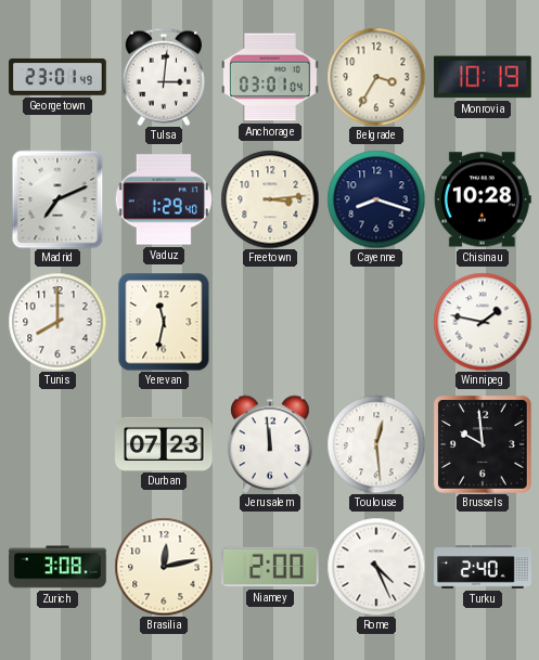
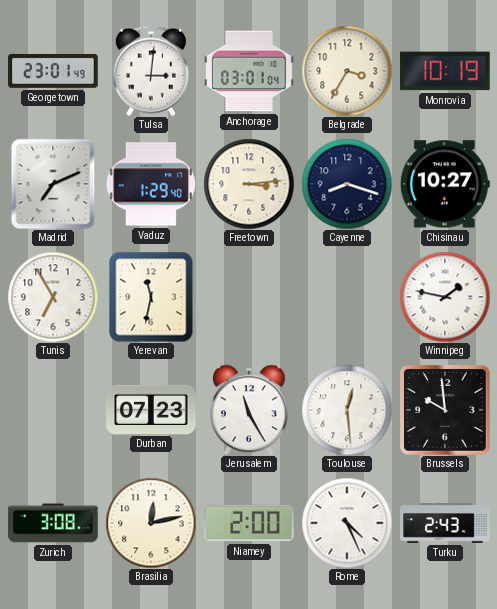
Chisinau: 10:28 -> 10:27
Tunis: 8:00 -> 6:55
Jerusalem: 11:59 -> 11:25
Turku: 2:40 -> 2:43
